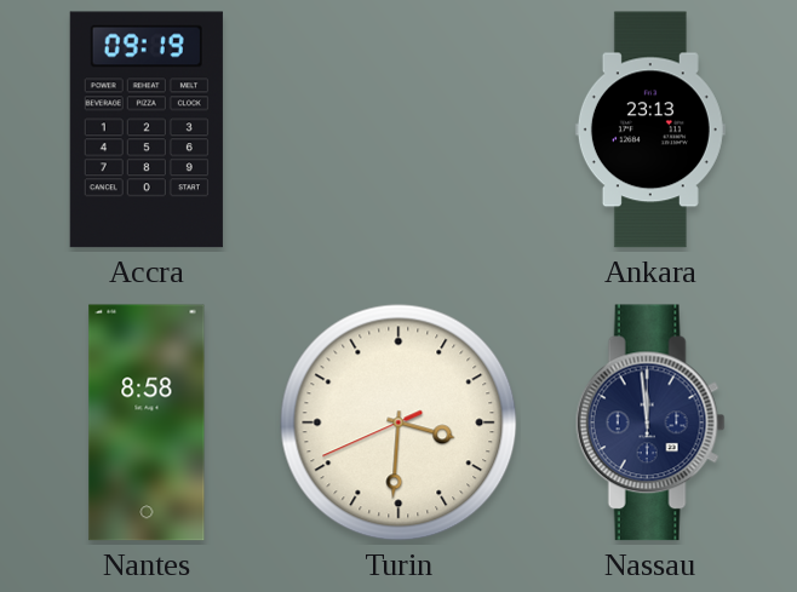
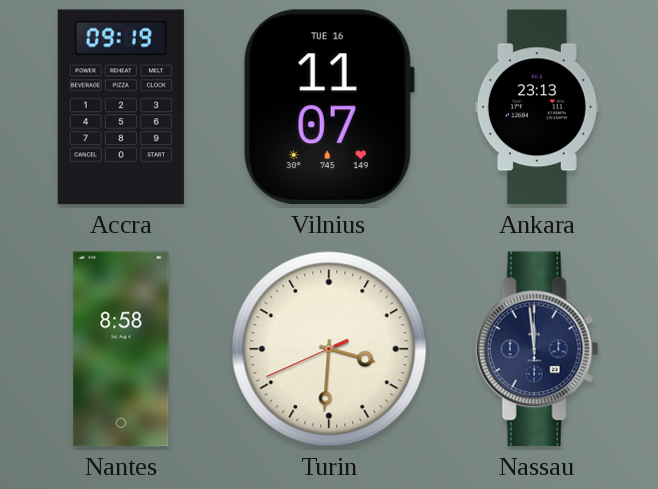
Vilnius: none -> 11:07
